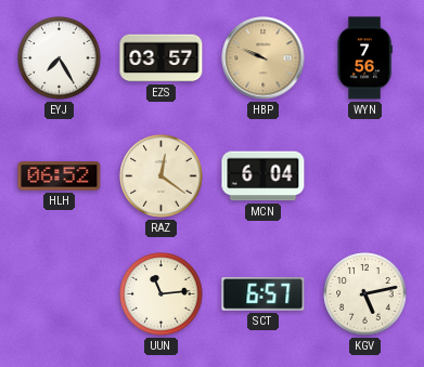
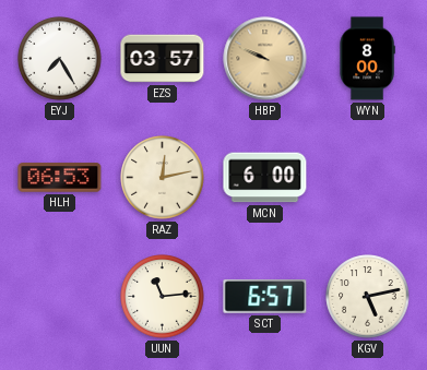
WYN: 7:56 -> 8:00
HLH: 06:52 -> 06:53
RAZ: 12:21 -> 12:13
MCN: 6:04 -> 6:00
